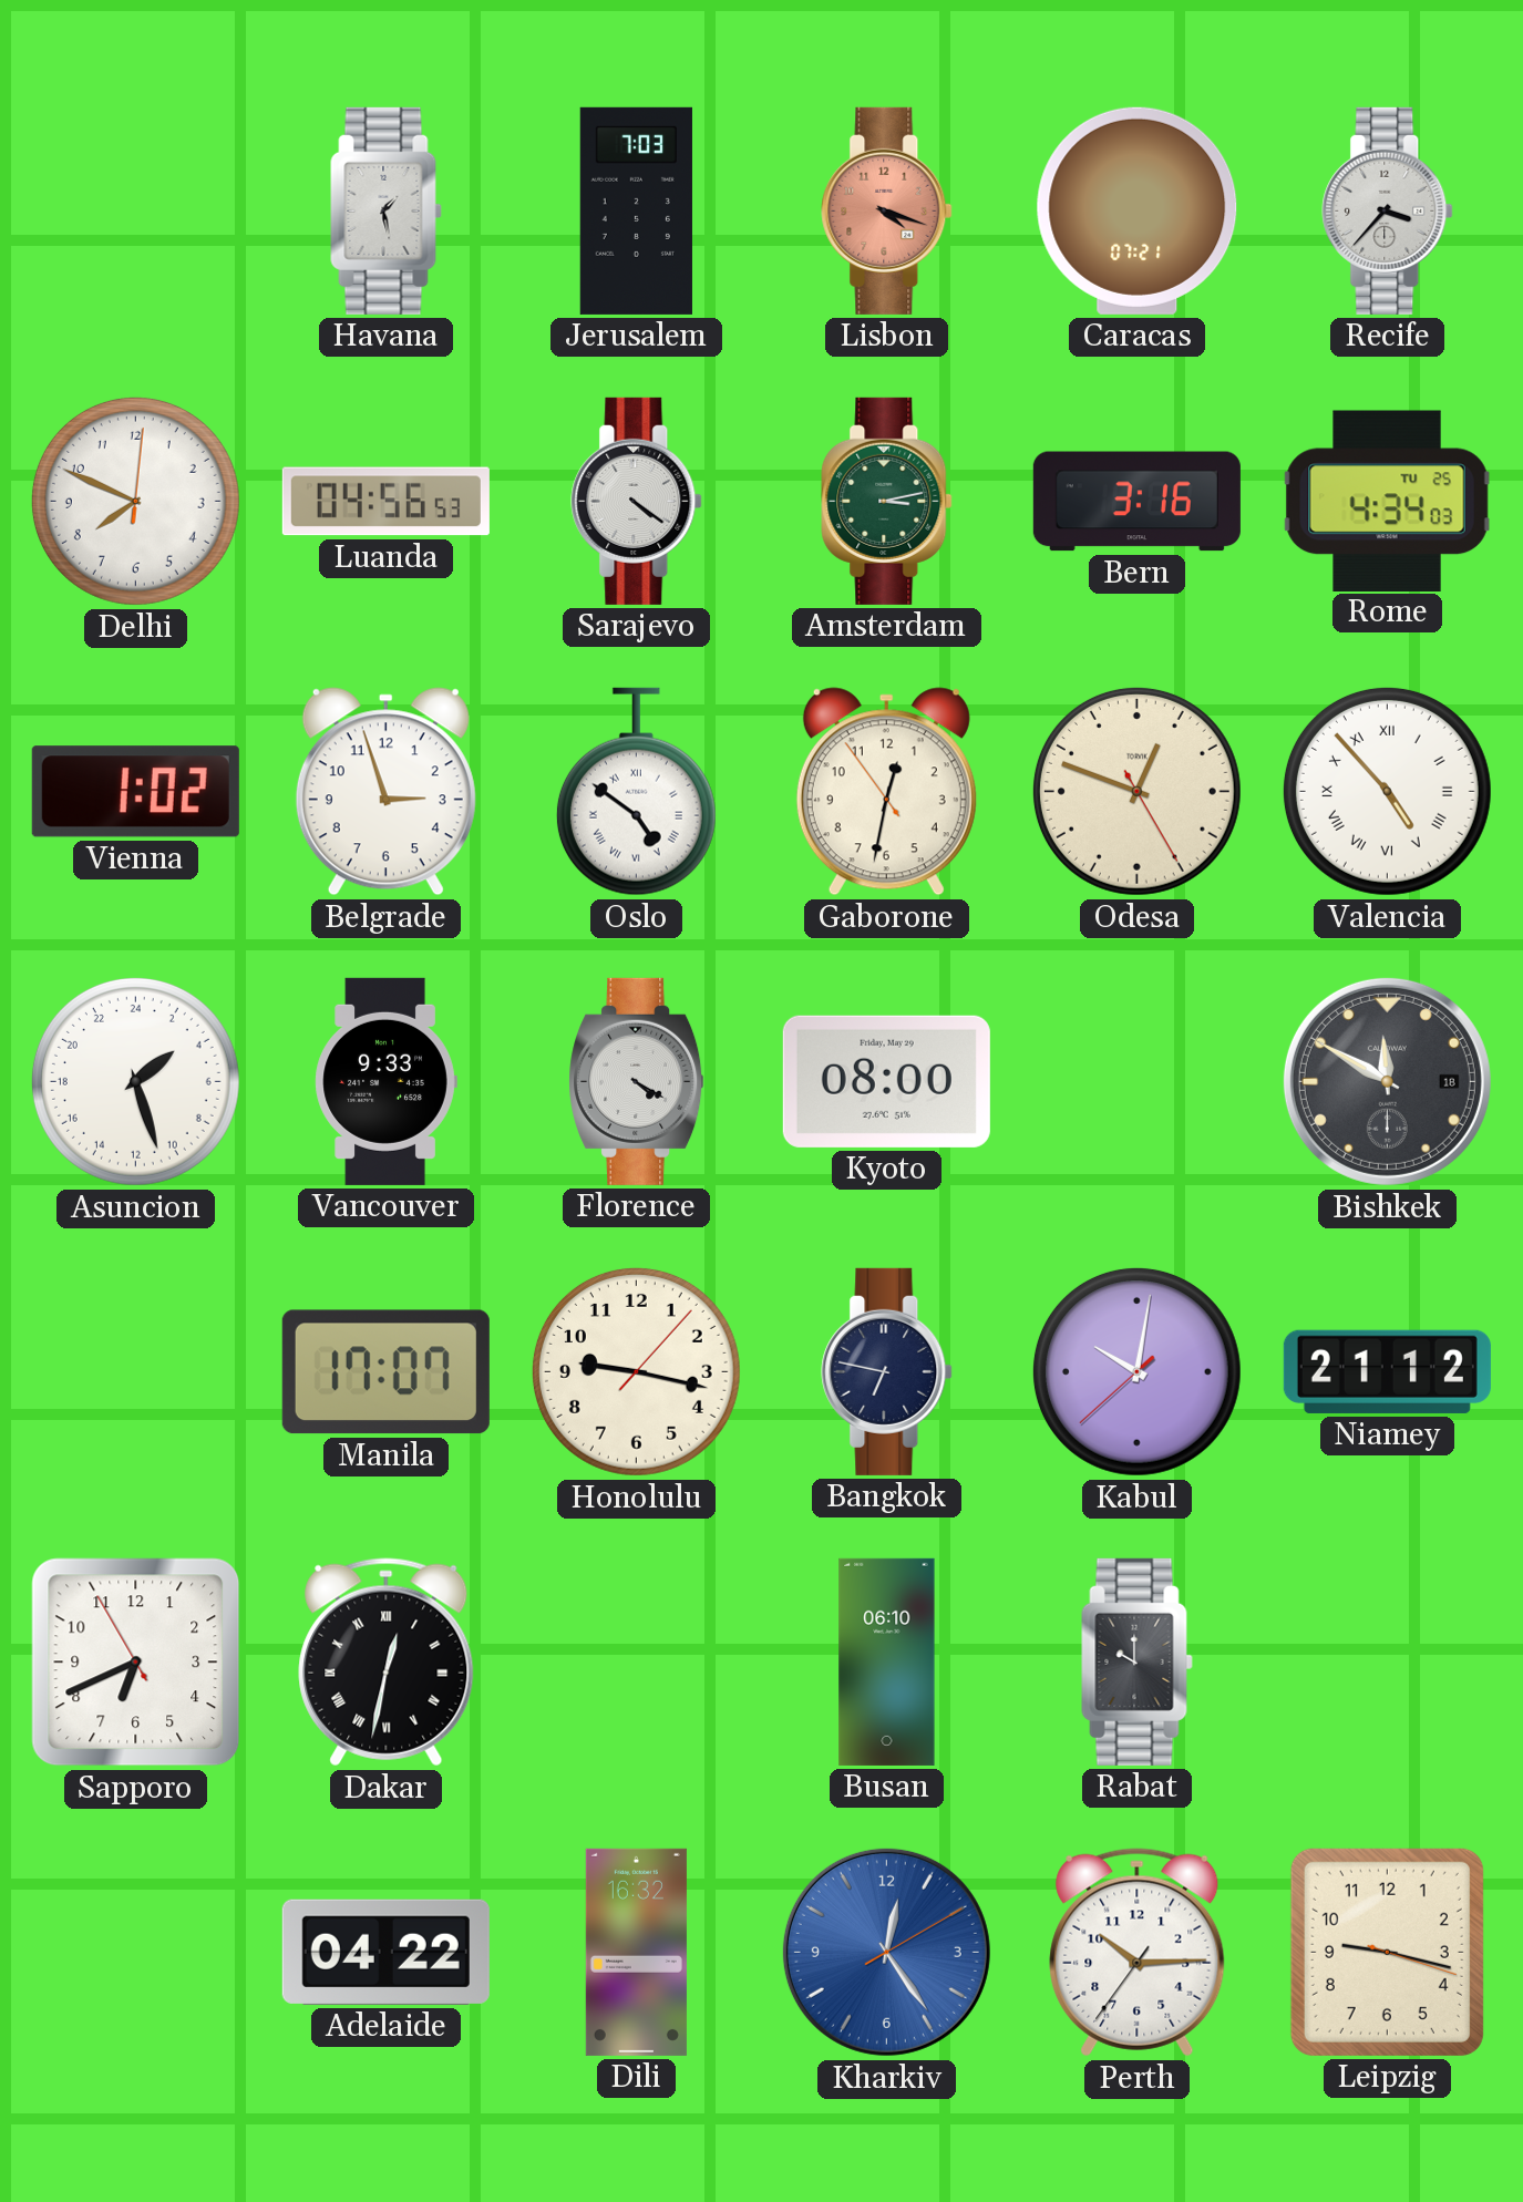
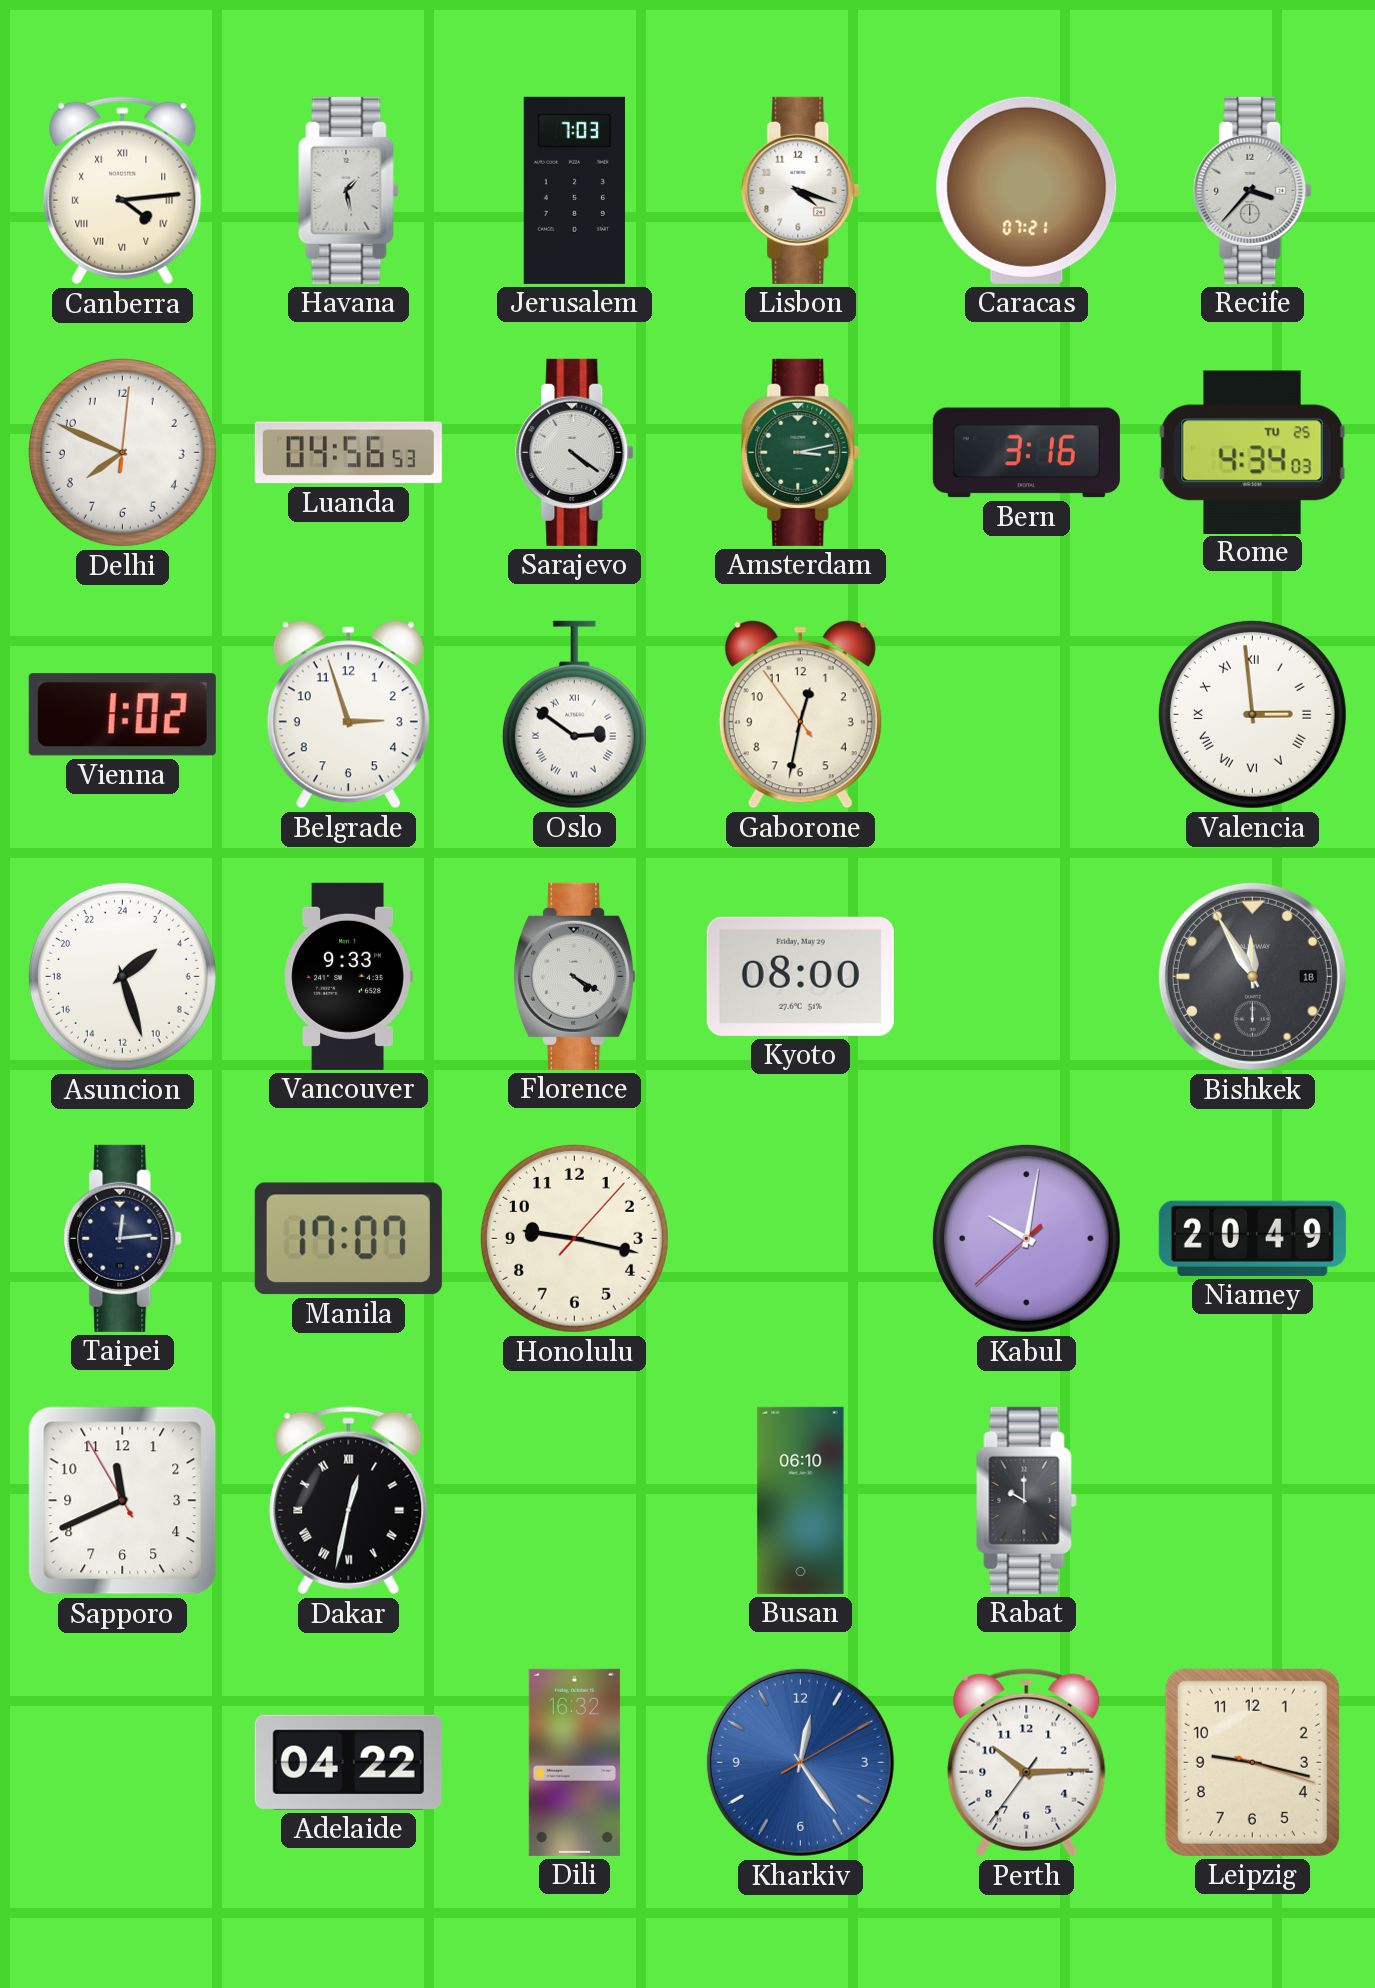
Canberra: none -> 4:14
Lisbon dial: salmon -> white
Oslo: 4:51 -> 2:51
Odesa: 12:48 -> none
Valencia: 4:53 -> 2:59
Bishkek: 11:50 -> 11:55
Taipei: none -> 12:14
Bangkok: 6:47 -> none
Niamey: 21:12 -> 20:49
Sapporo: 6:40 -> 11:40
